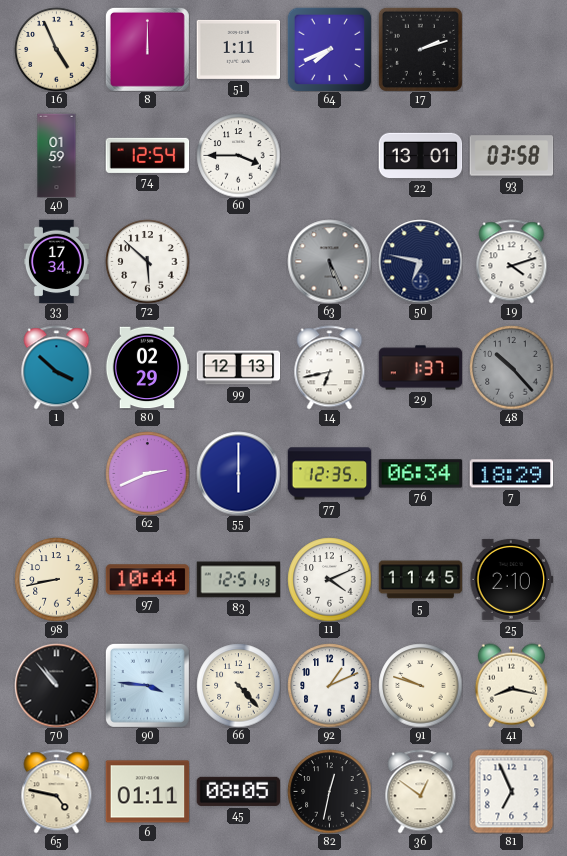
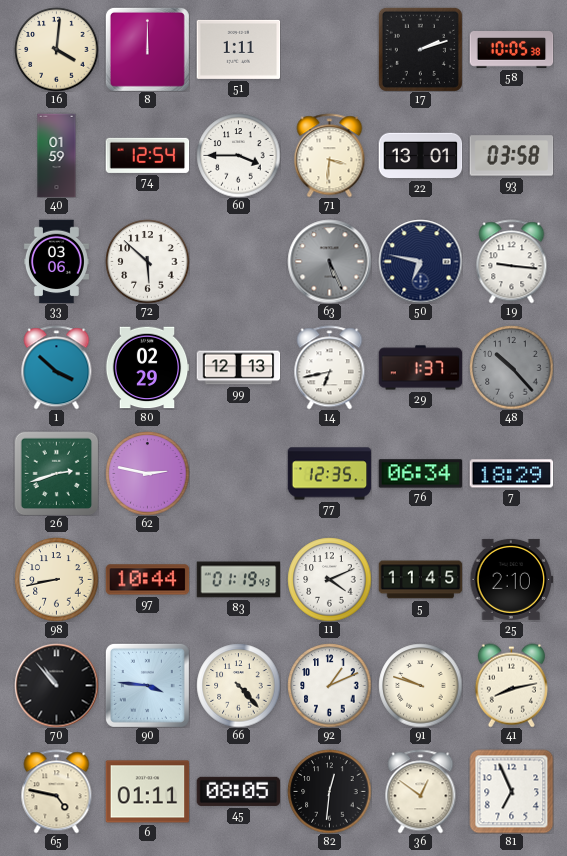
16: 4:56 -> 4:01
64: 7:41 -> none
58: none -> 10:05
71: none -> 3:31
33: 17:34 -> 03:06
19: 4:12 -> 9:16
26: none -> 2:42
62: 2:41 -> 2:47
55: 6:00 -> none
83: 12:51 -> 01:19
41: 8:17 -> 8:13
82: 12:32 -> 12:31
